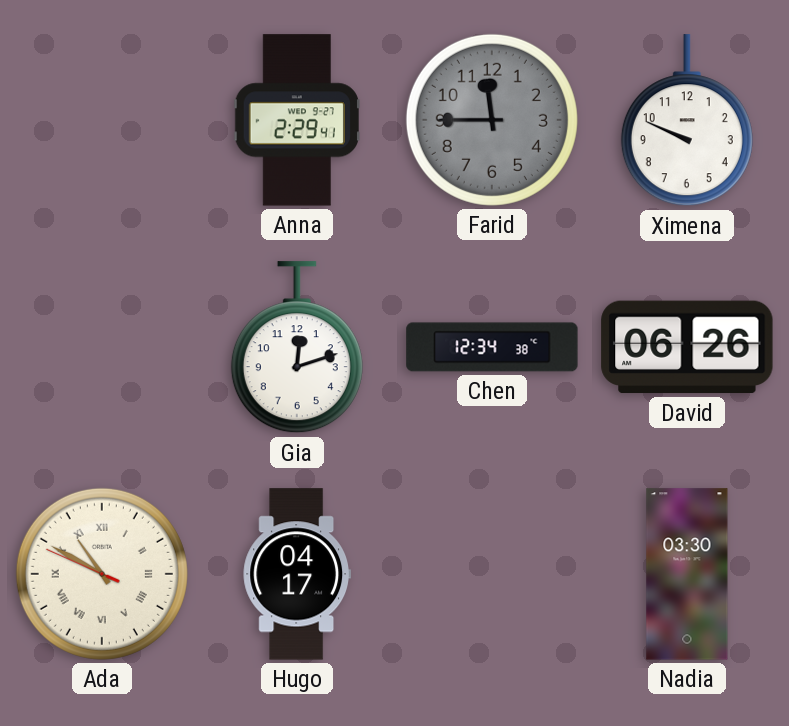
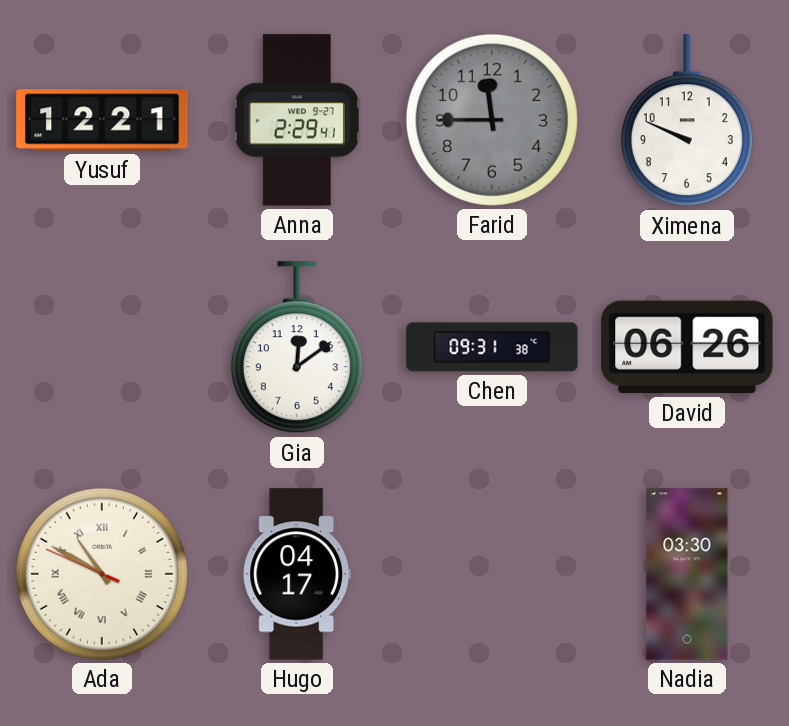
Yusuf: none -> 12:21
Gia: 12:12 -> 12:09
Chen: 12:34 -> 09:31
